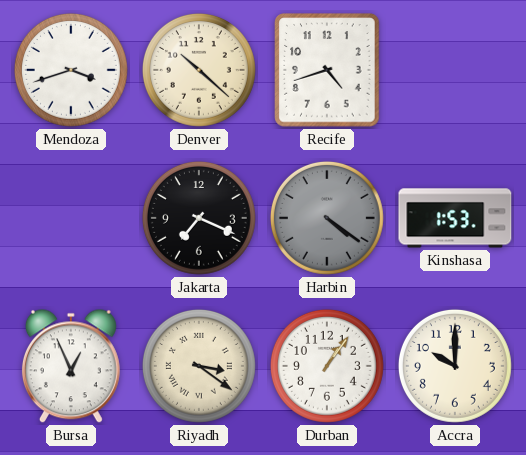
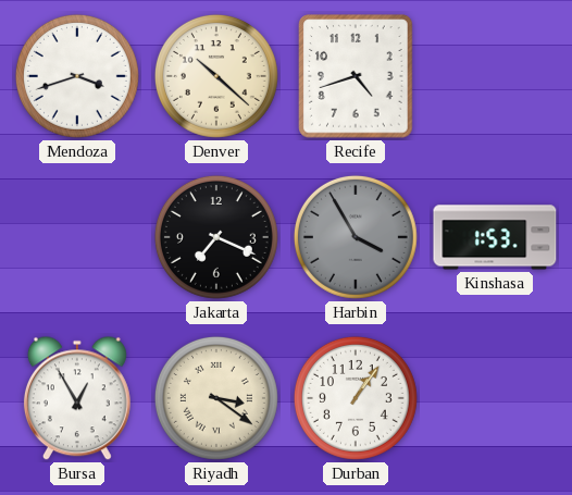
Harbin: 4:21 -> 3:55
Bursa: 12:56 -> 12:55
Accra: 10:00 -> none
